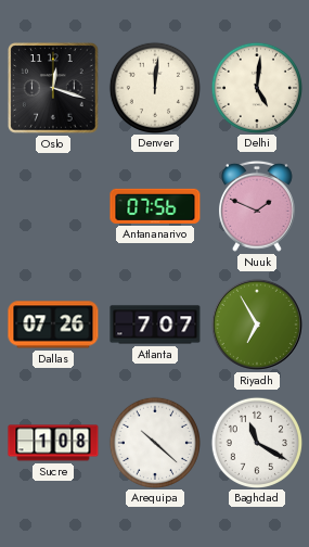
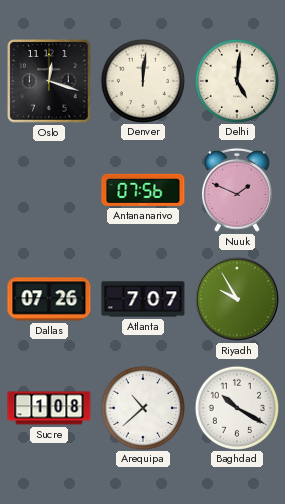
Riyadh: 6:55 -> 9:55
Arequipa: 10:22 -> 10:38
Baghdad: 11:20 -> 10:20
